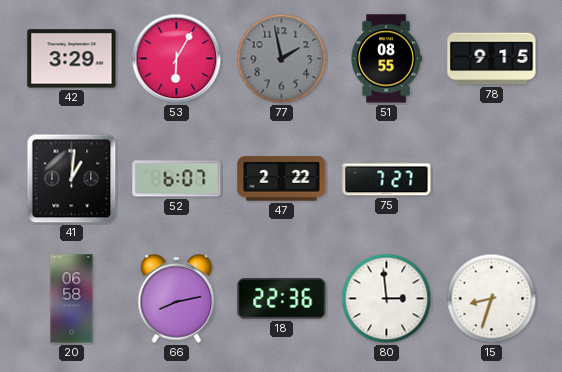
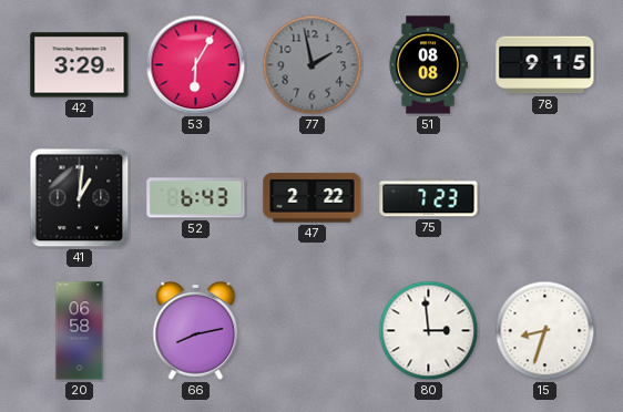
51: 08:55 -> 08:08
52: 6:07 -> 6:43
75: 7:27 -> 7:23
18: 22:36 -> none
